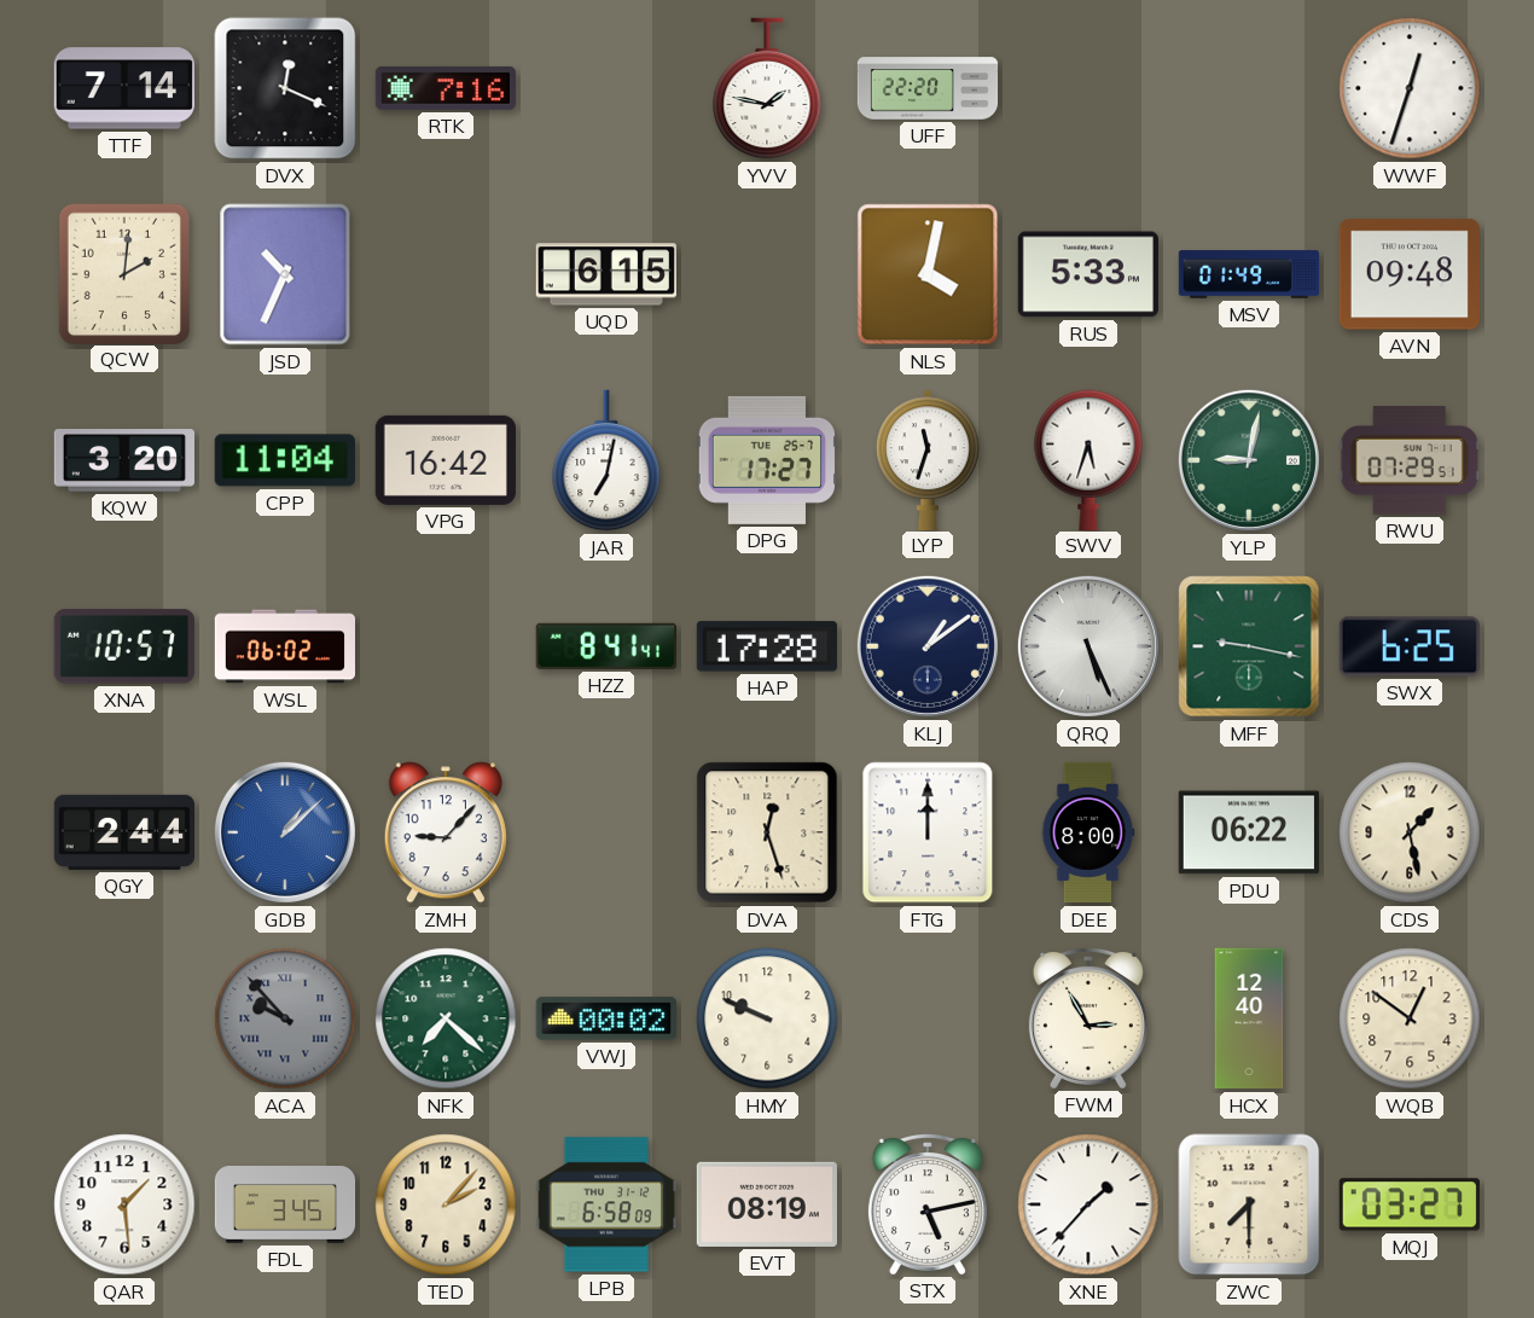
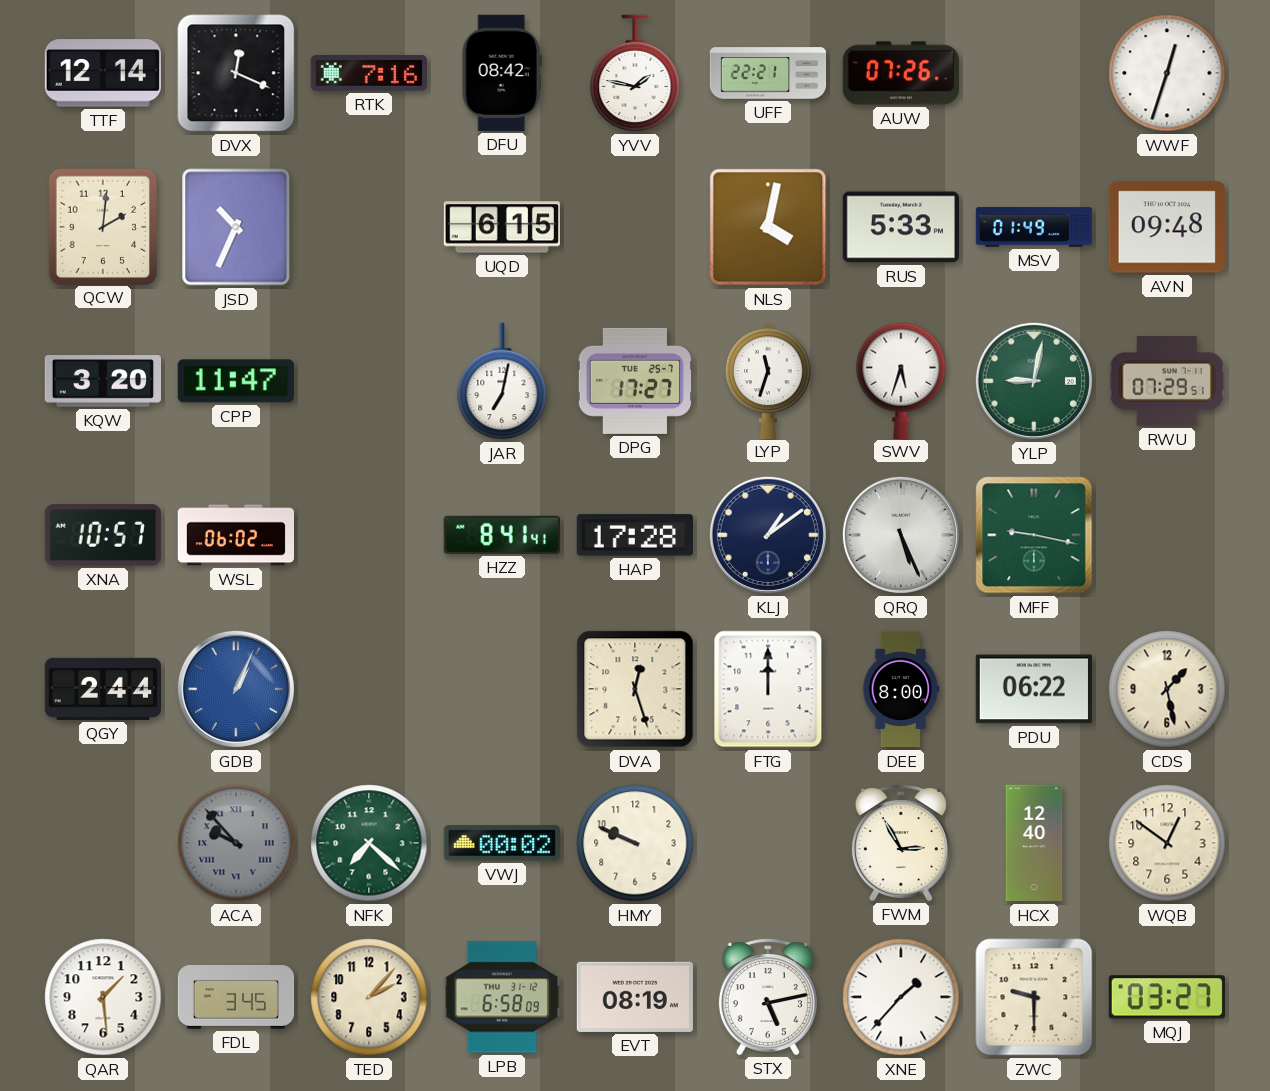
TTF: 7:14 -> 12:14
DFU: none -> 08:42
UFF: 22:20 -> 22:21
AUW: none -> 07:26
CPP: 11:04 -> 11:47
VPG: 16:42 -> none
SWX: 6:25 -> none
GDB: 1:08 -> 1:04
ZMH: 9:07 -> none
ZWC: 7:30 -> 9:30
